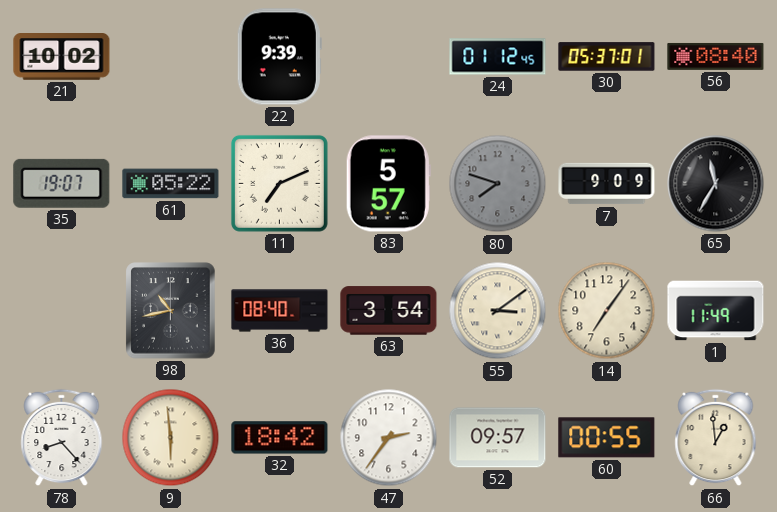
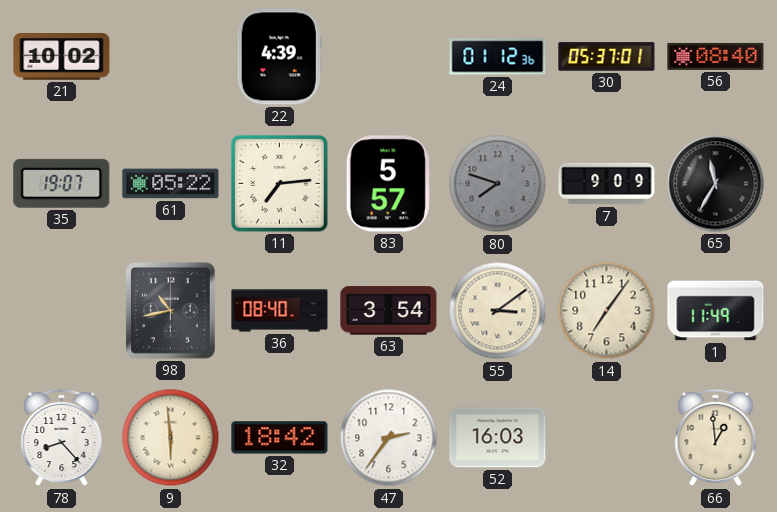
22: 9:39 -> 4:39
24: 01:12:45 -> 01:12:36
11: 7:11 -> 7:14
52: 09:57 -> 16:03
60: 00:55 -> none
